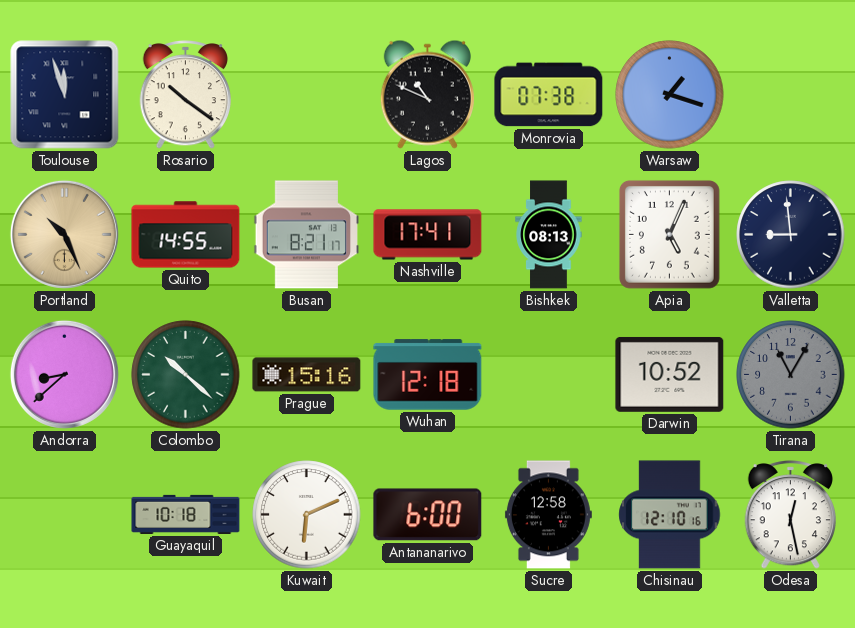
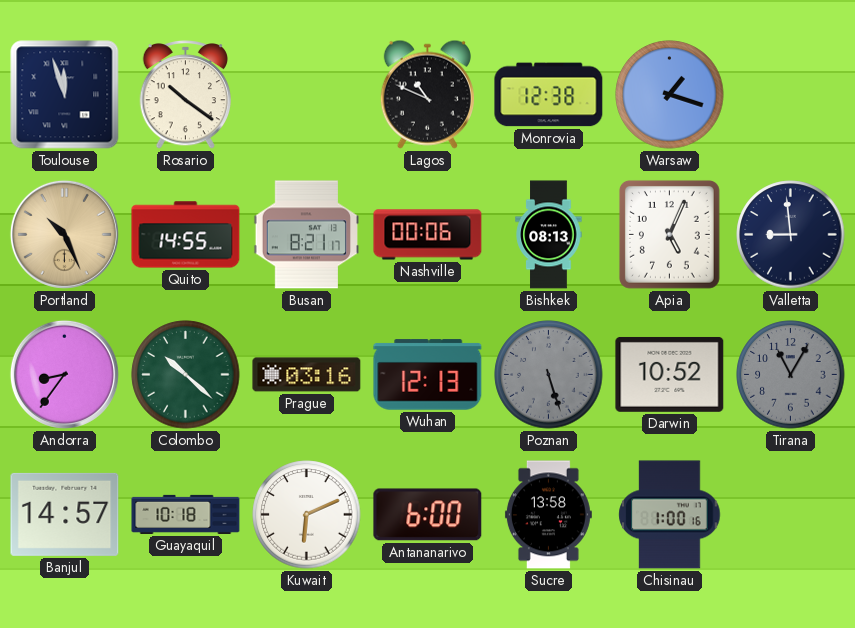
Monrovia: 07:38 -> 12:38
Nashville: 17:41 -> 00:06
Andorra: 8:38 -> 8:36
Prague: 15:16 -> 03:16
Wuhan: 12:18 -> 12:13
Poznan: none -> 5:27
Banjul: none -> 14:57
Sucre: 12:58 -> 13:58
Chisinau: 12:10 -> 1:00
Odesa: 12:28 -> none
